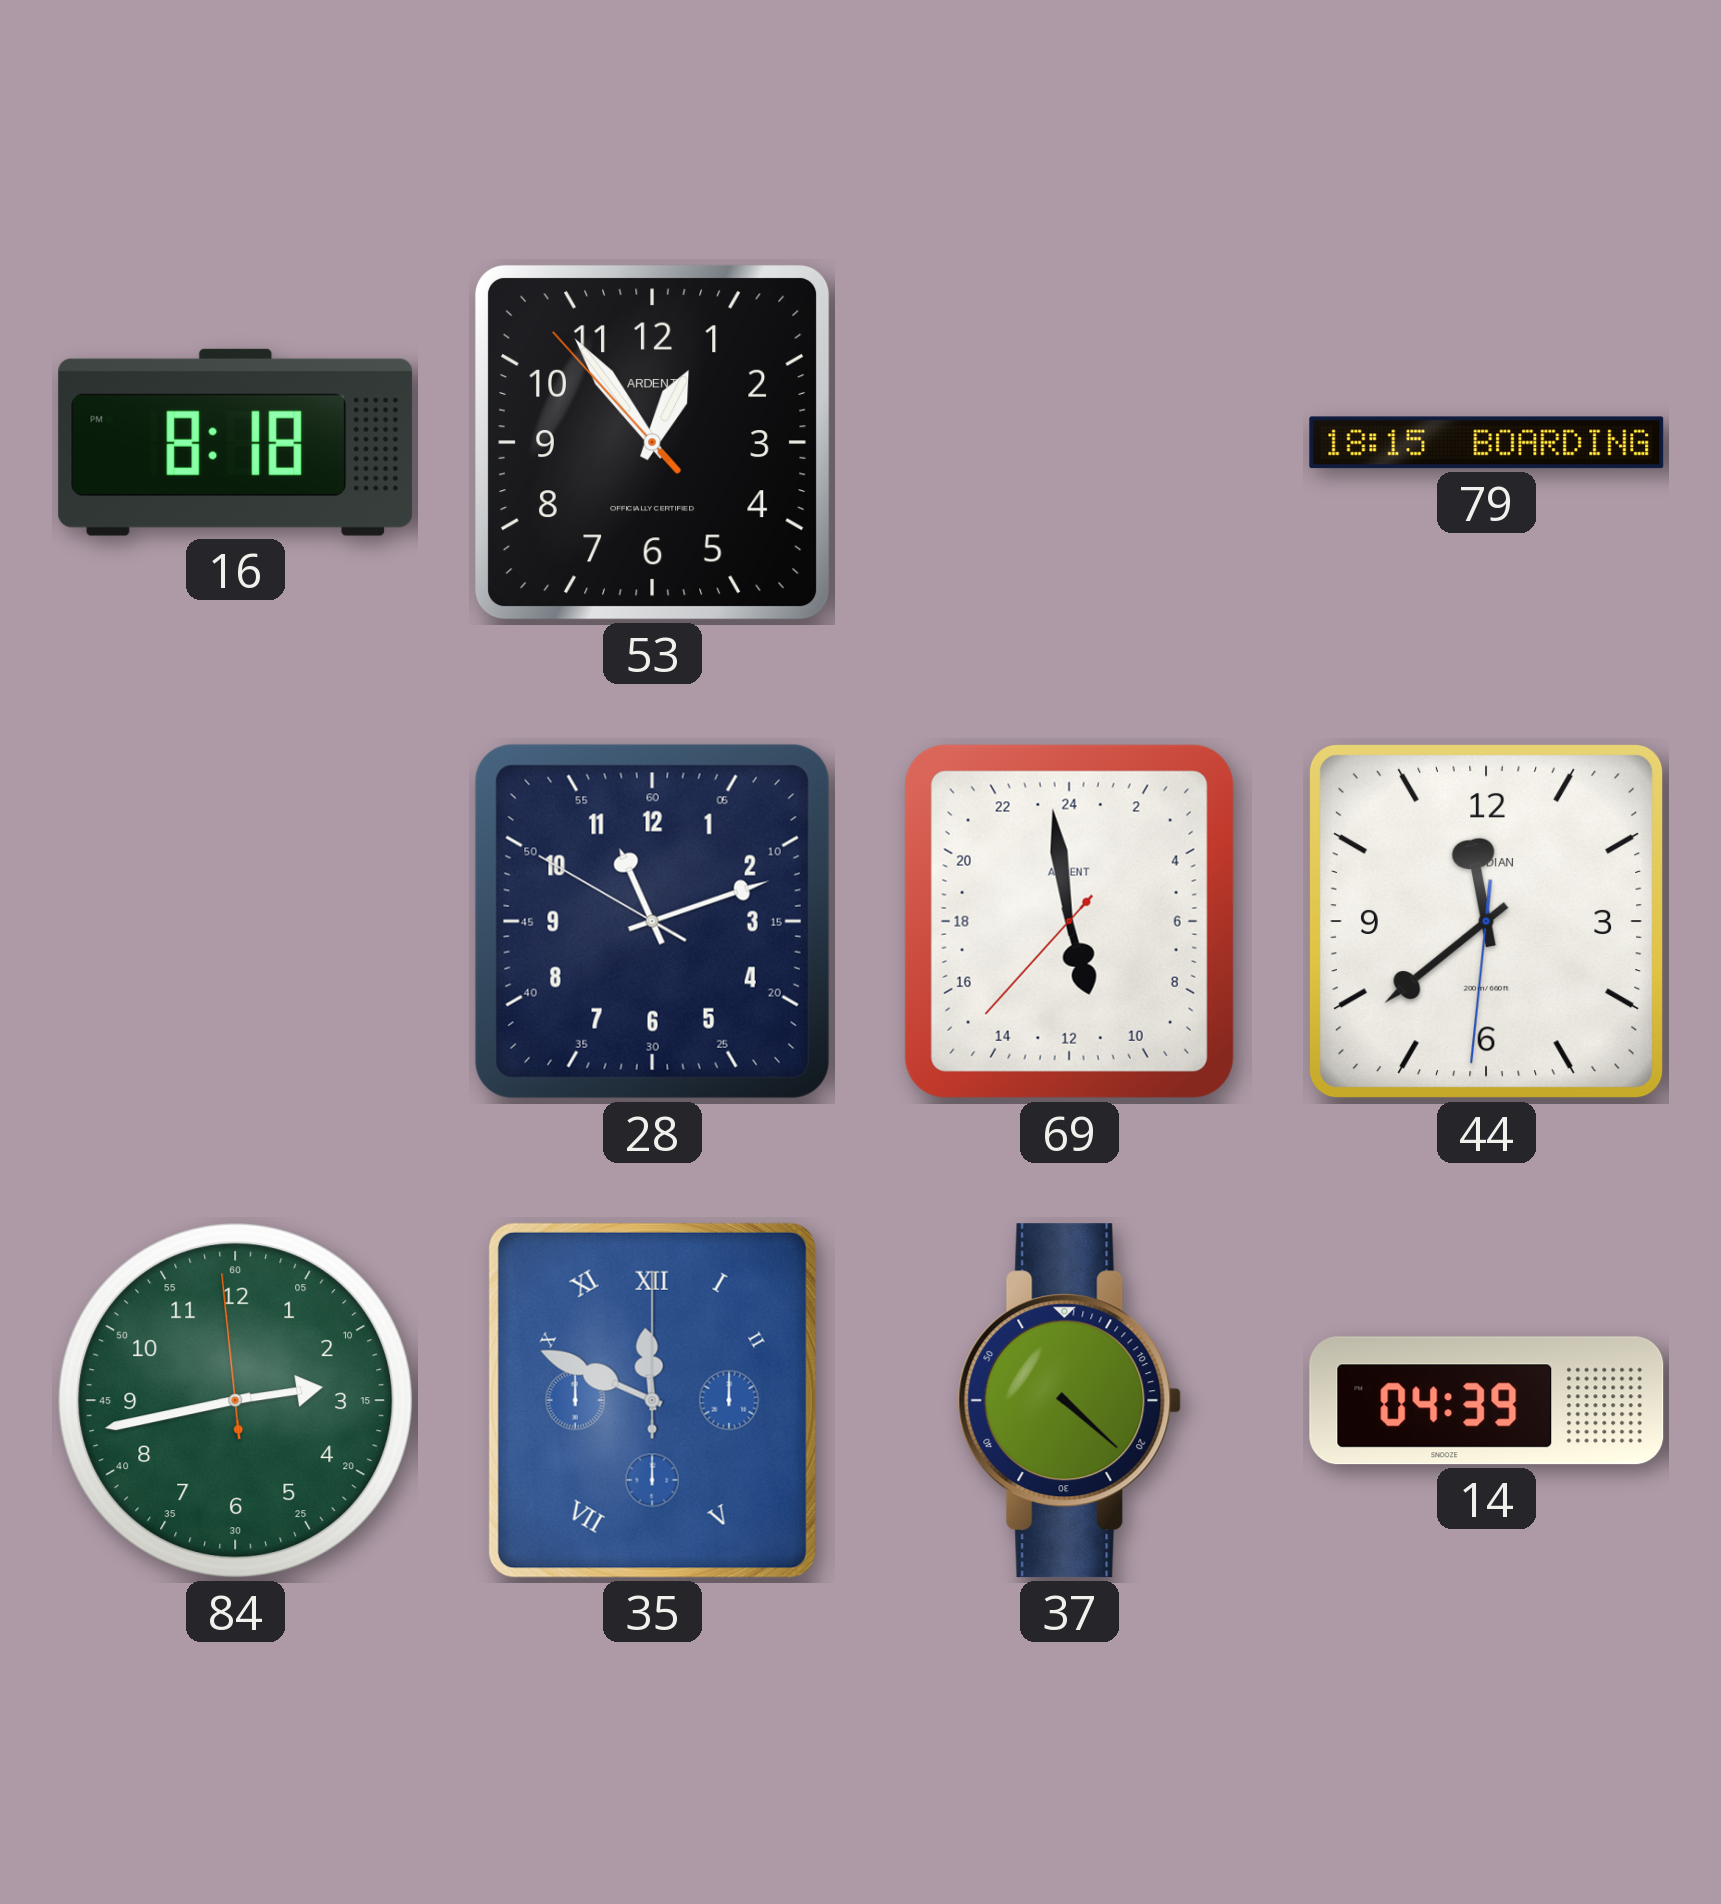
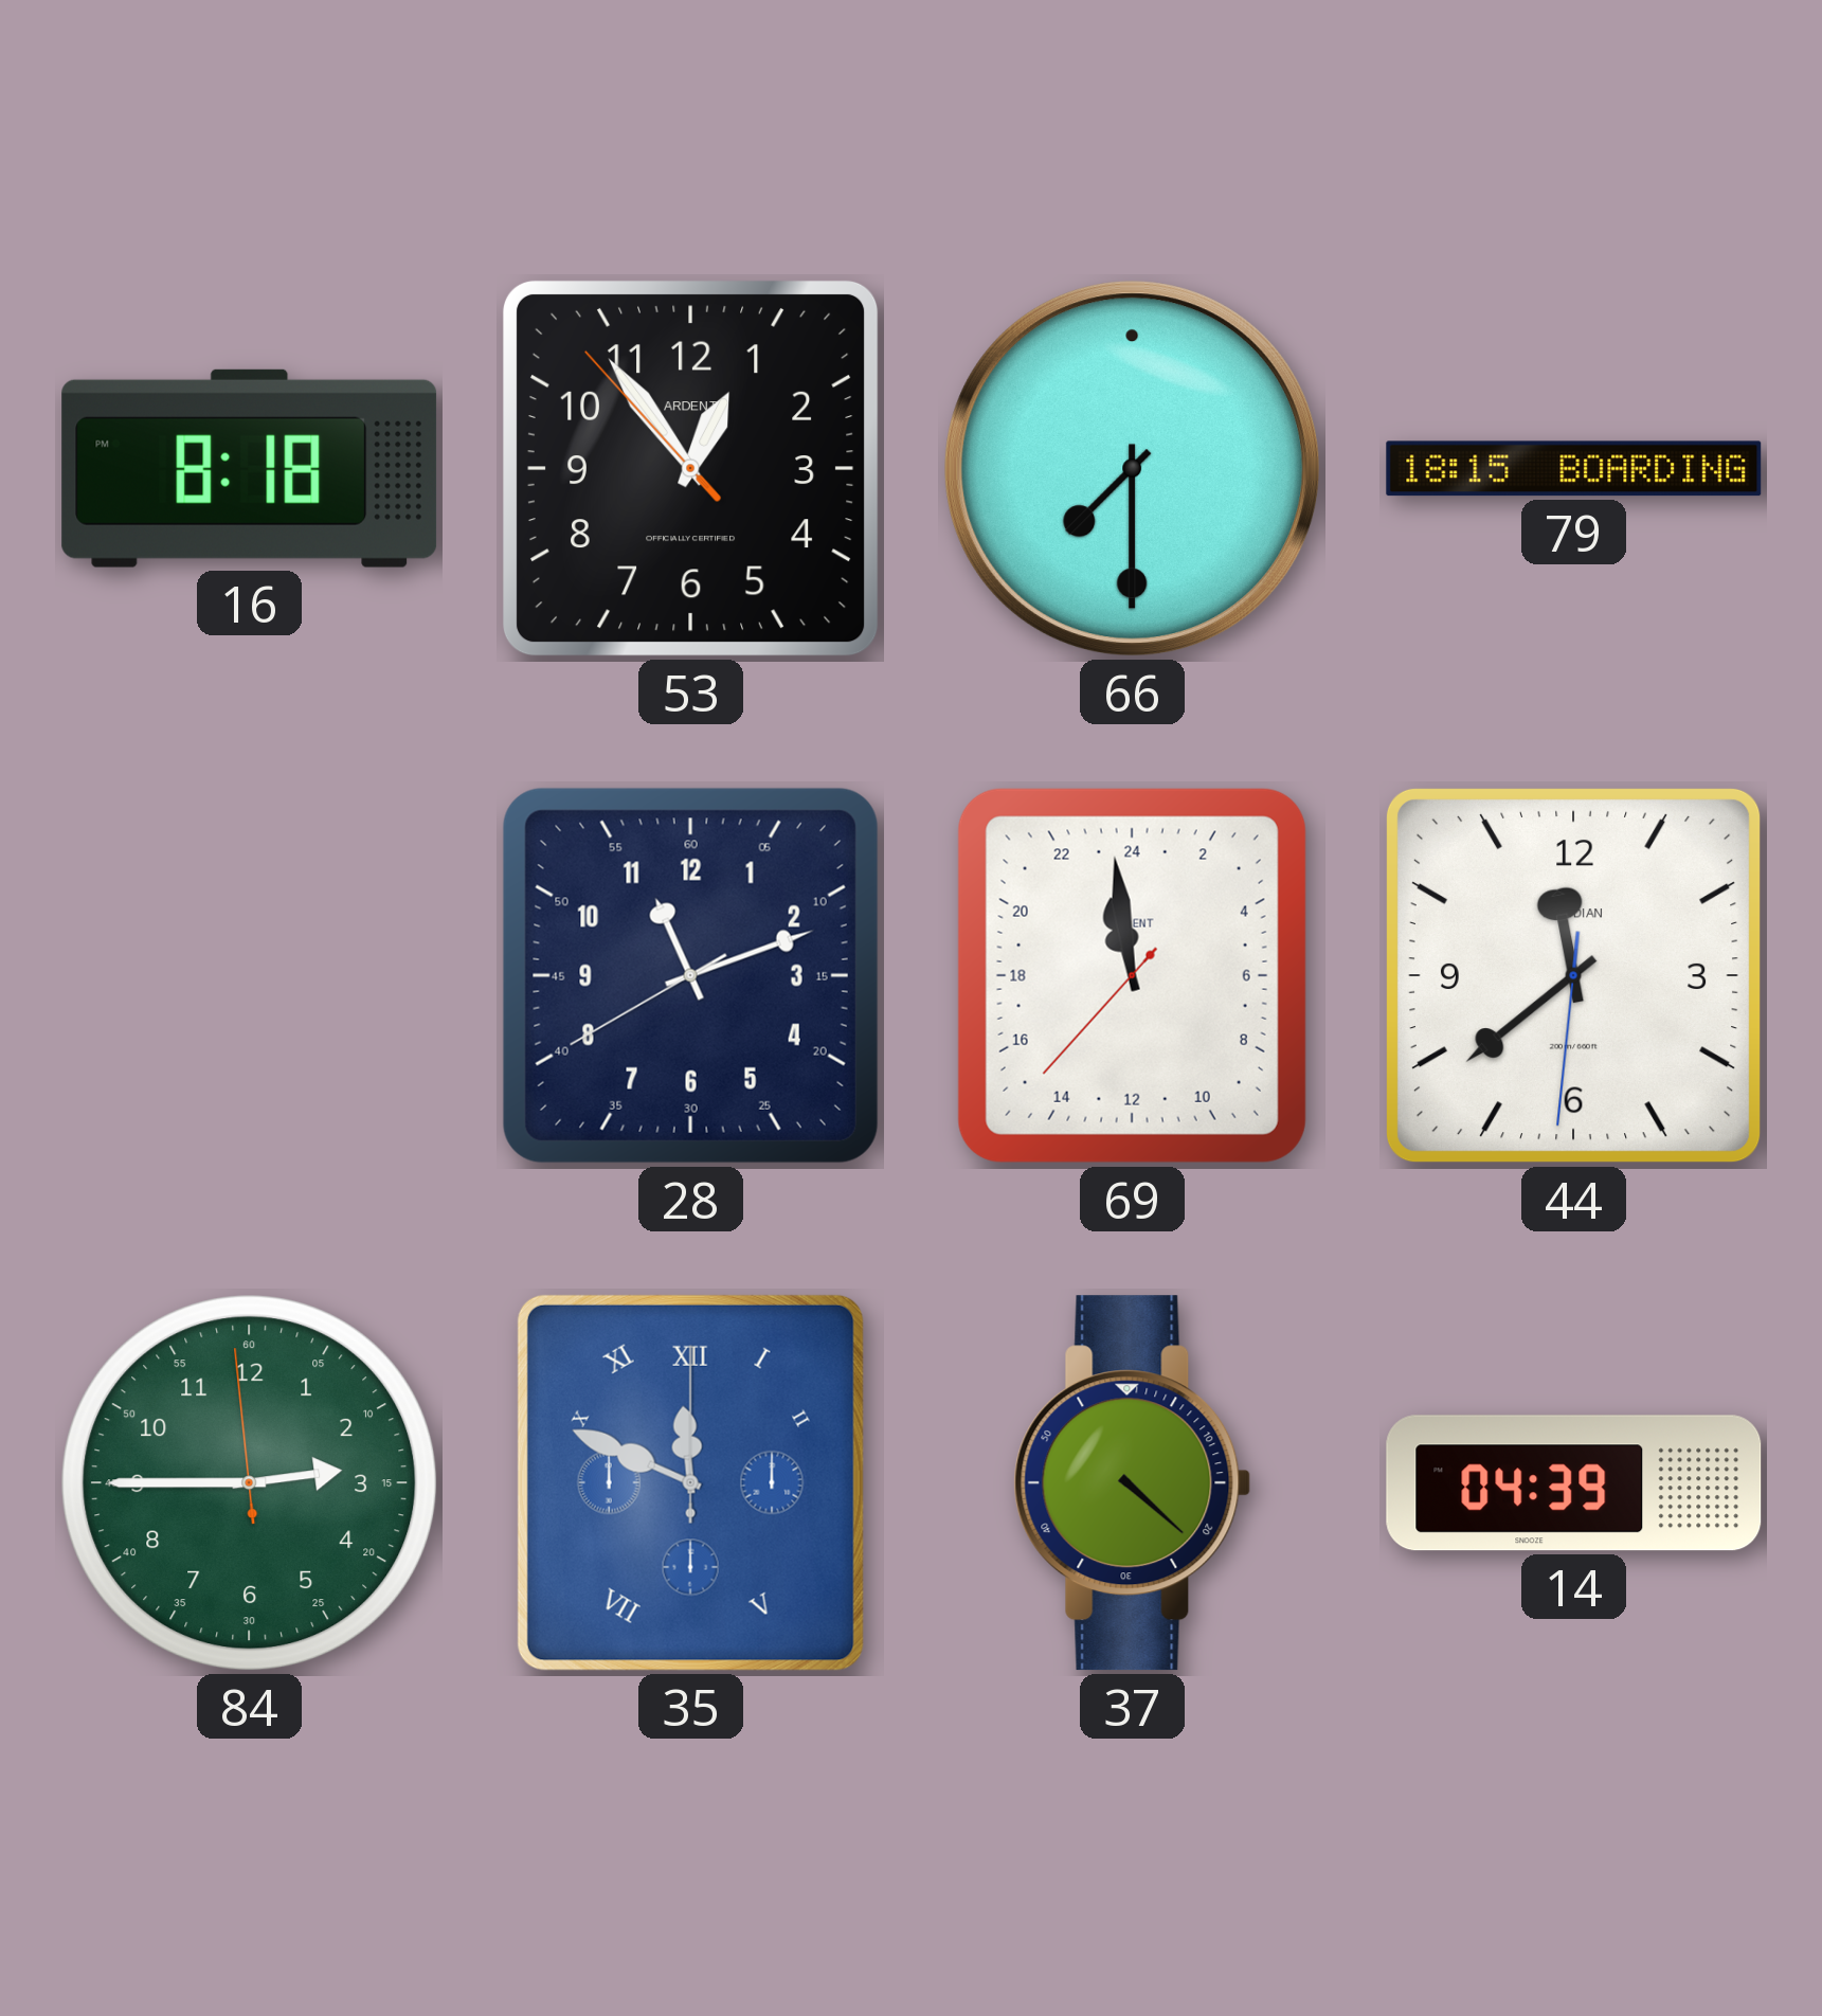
66: none -> 7:30
28: 11:11:50 -> 11:11:40
69: 10:58 -> 22:58
84: 2:42 -> 2:44
